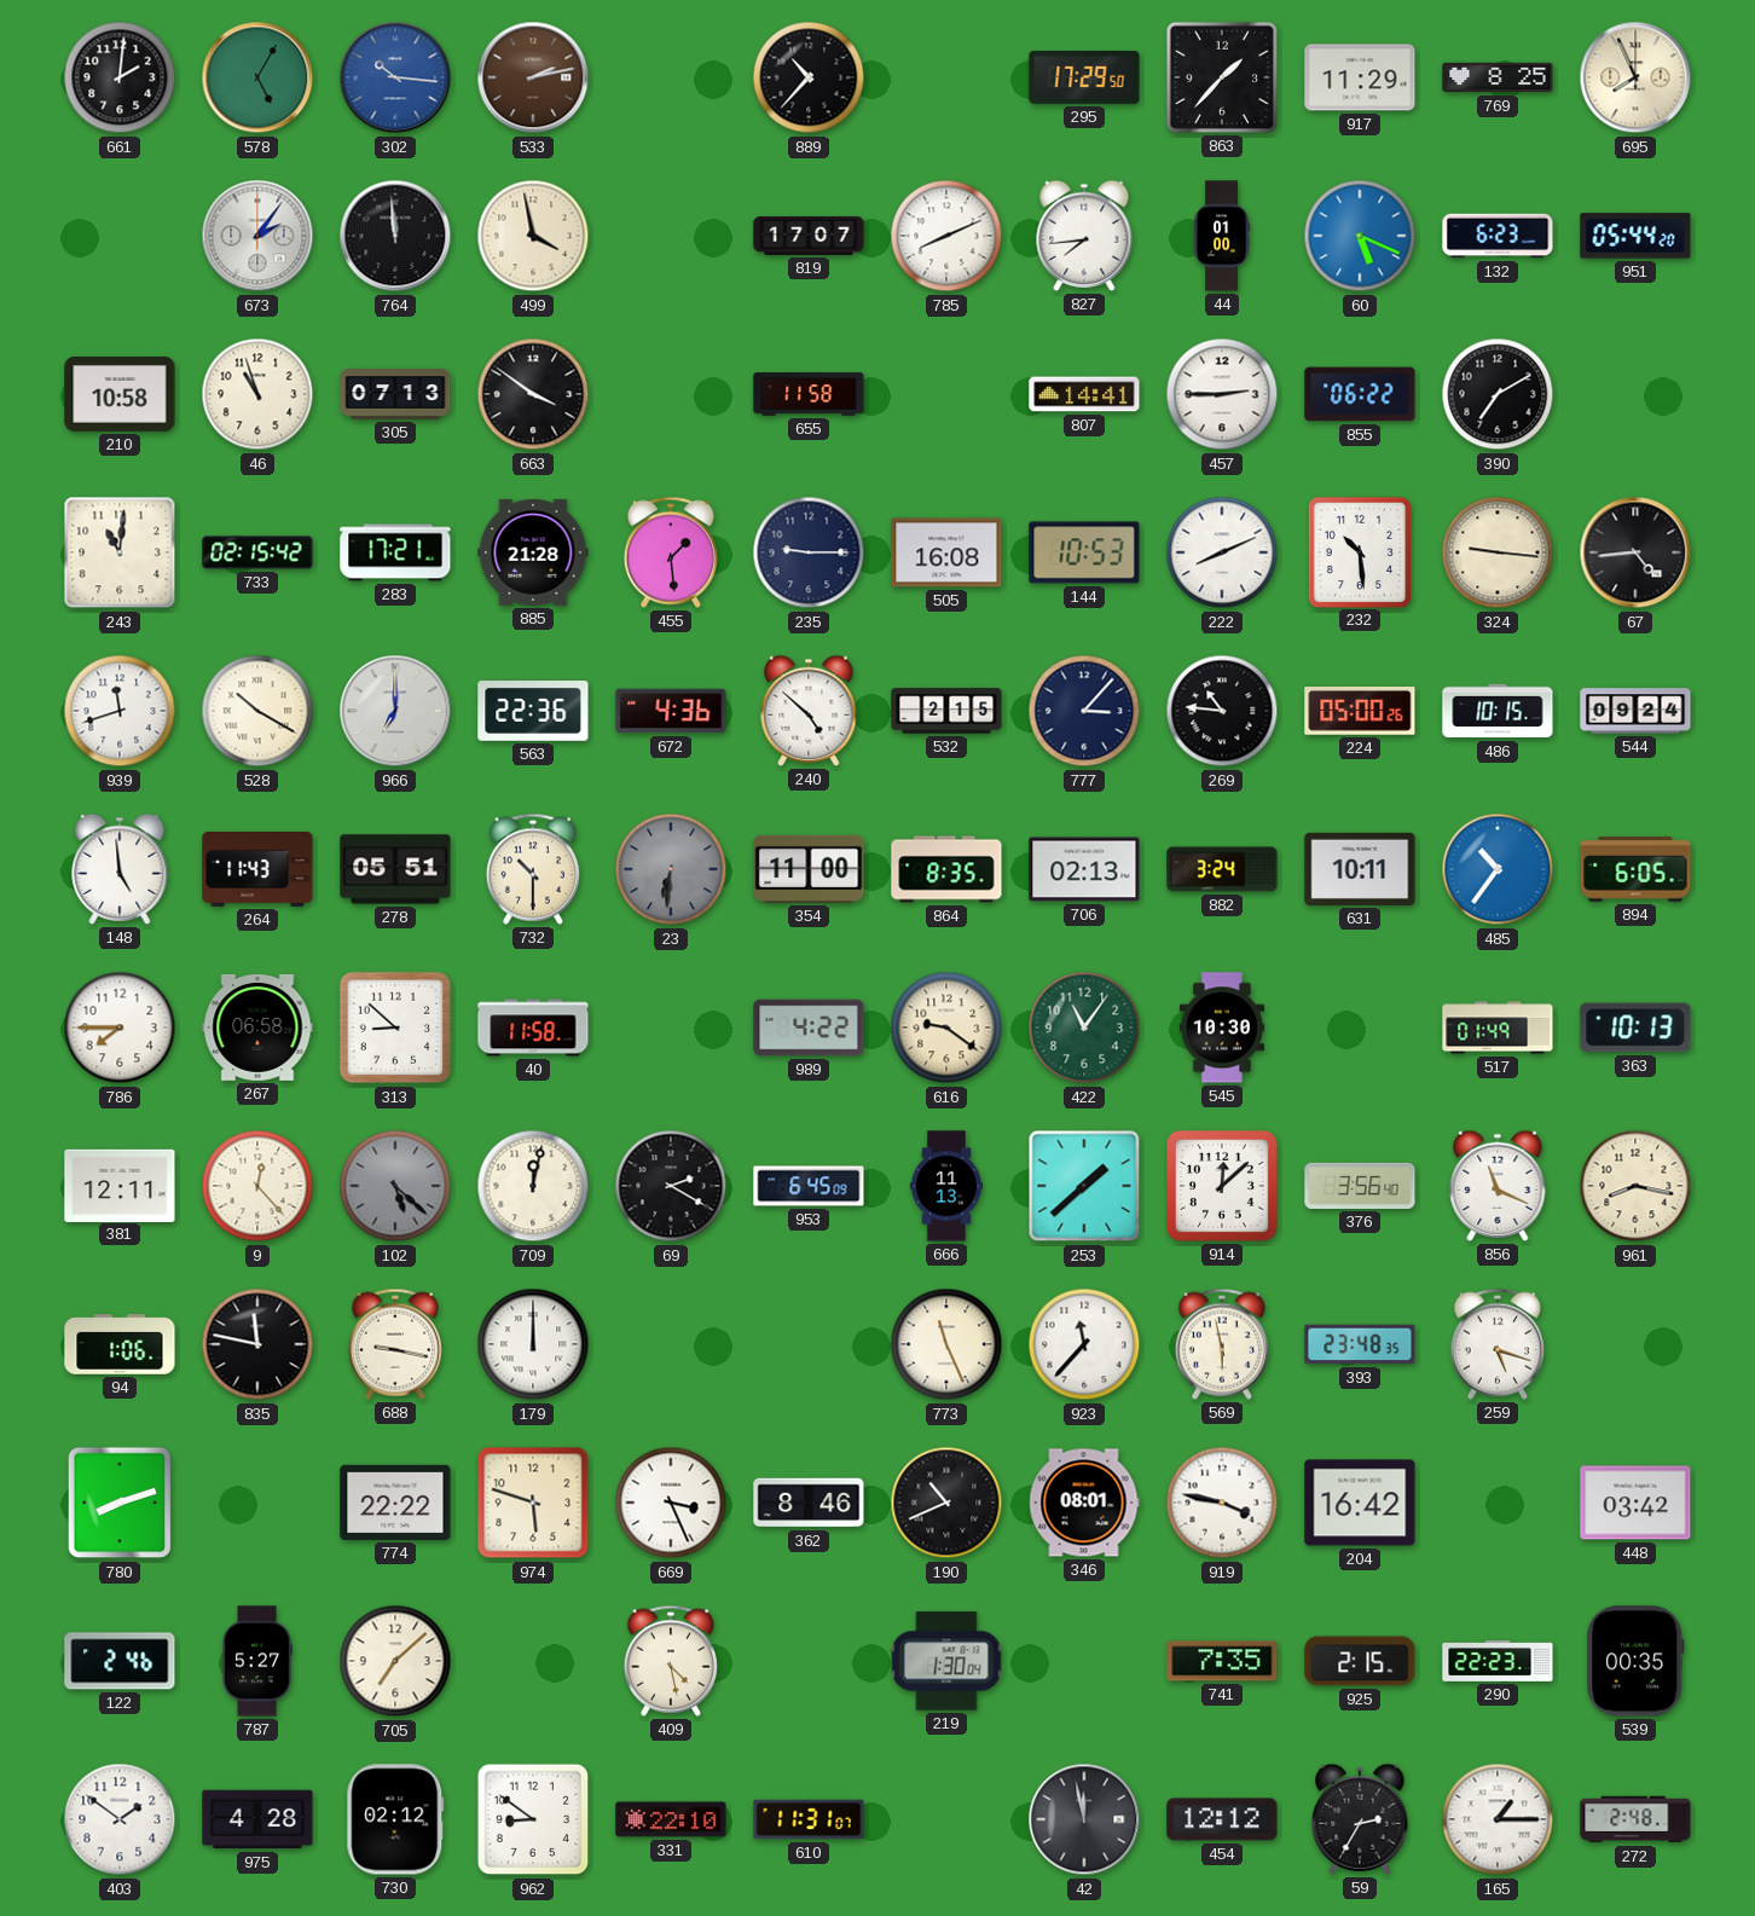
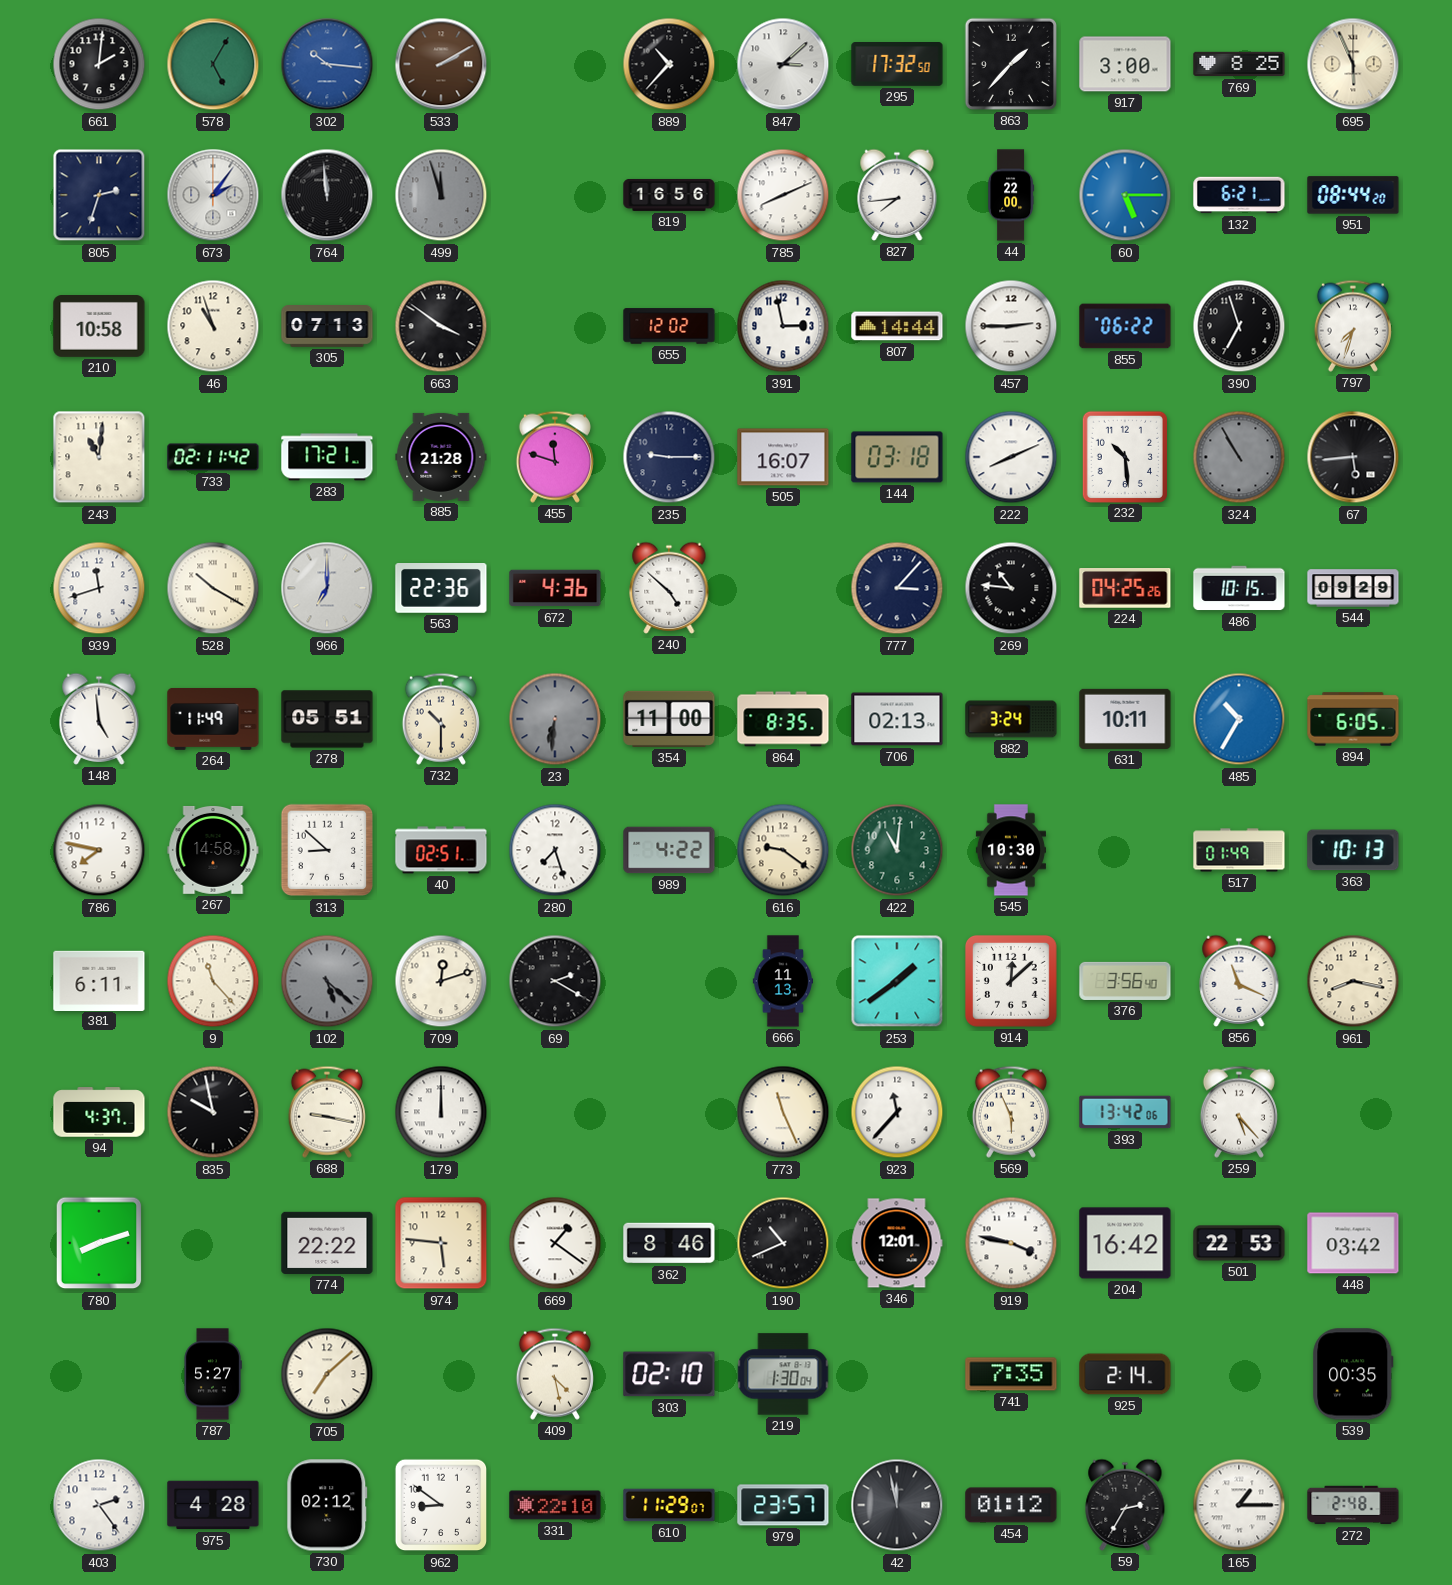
533: 2:13 -> 2:10
847: none -> 3:08
295: 17:29 -> 17:32
917: 11:29 -> 3:00
695: 7:56 -> 5:56
805: none -> 2:33
499: 3:58 -> 11:57
499 dial: cream -> grey
819: 17:07 -> 16:56
44: 01:00 -> 22:00
60: 5:19 -> 5:15
132: 6:23 -> 6:21
951: 05:44 -> 08:44
655: 11:58 -> 12:02
391: none -> 2:58
807: 14:41 -> 14:44
390: 7:10 -> 6:57
797: none -> 7:33
733: 02:15 -> 02:11
455: 1:29 -> 11:48
505: 16:08 -> 16:07
144: 10:53 -> 03:18
324: 9:16 -> 10:55
324 dial: cream -> grey
67: 4:44 -> 5:44
532: 2:15 -> none
224: 05:00 -> 04:25
544: 09:24 -> 09:29
264: 11:43 -> 11:49
485: 10:36 -> 10:35
786: 7:45 -> 7:47
267: 06:58 -> 14:58
40: 11:58 -> 02:51
280: none -> 7:27
422: 11:06 -> 11:01
381: 12:11 -> 6:11
9: 12:23 -> 11:23
709: 12:02 -> 12:12
953: 6:45 -> none
253: 1:38 -> 1:39
94: 1:06 -> 4:37
835: 11:47 -> 9:58
569: 5:58 -> 5:56
393: 23:48 -> 13:42
259: 5:18 -> 5:23
974: 5:48 -> 5:46
669: 3:26 -> 1:21
346: 08:01 -> 12:01
501: none -> 22:53
122: 2:46 -> none
303: none -> 02:10
925: 2:15 -> 2:14
290: 22:23 -> none
403: 1:51 -> 2:24
610: 11:31 -> 11:29
979: none -> 23:57
454: 12:12 -> 01:12
